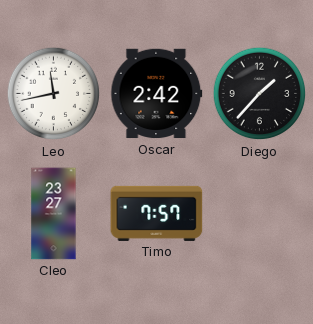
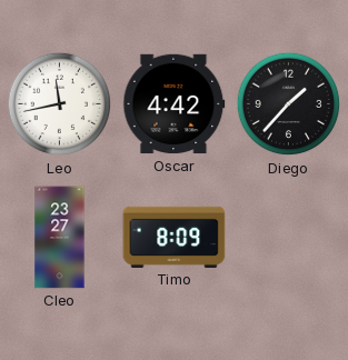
Oscar: 2:42 -> 4:42
Timo: 7:57 -> 8:09
